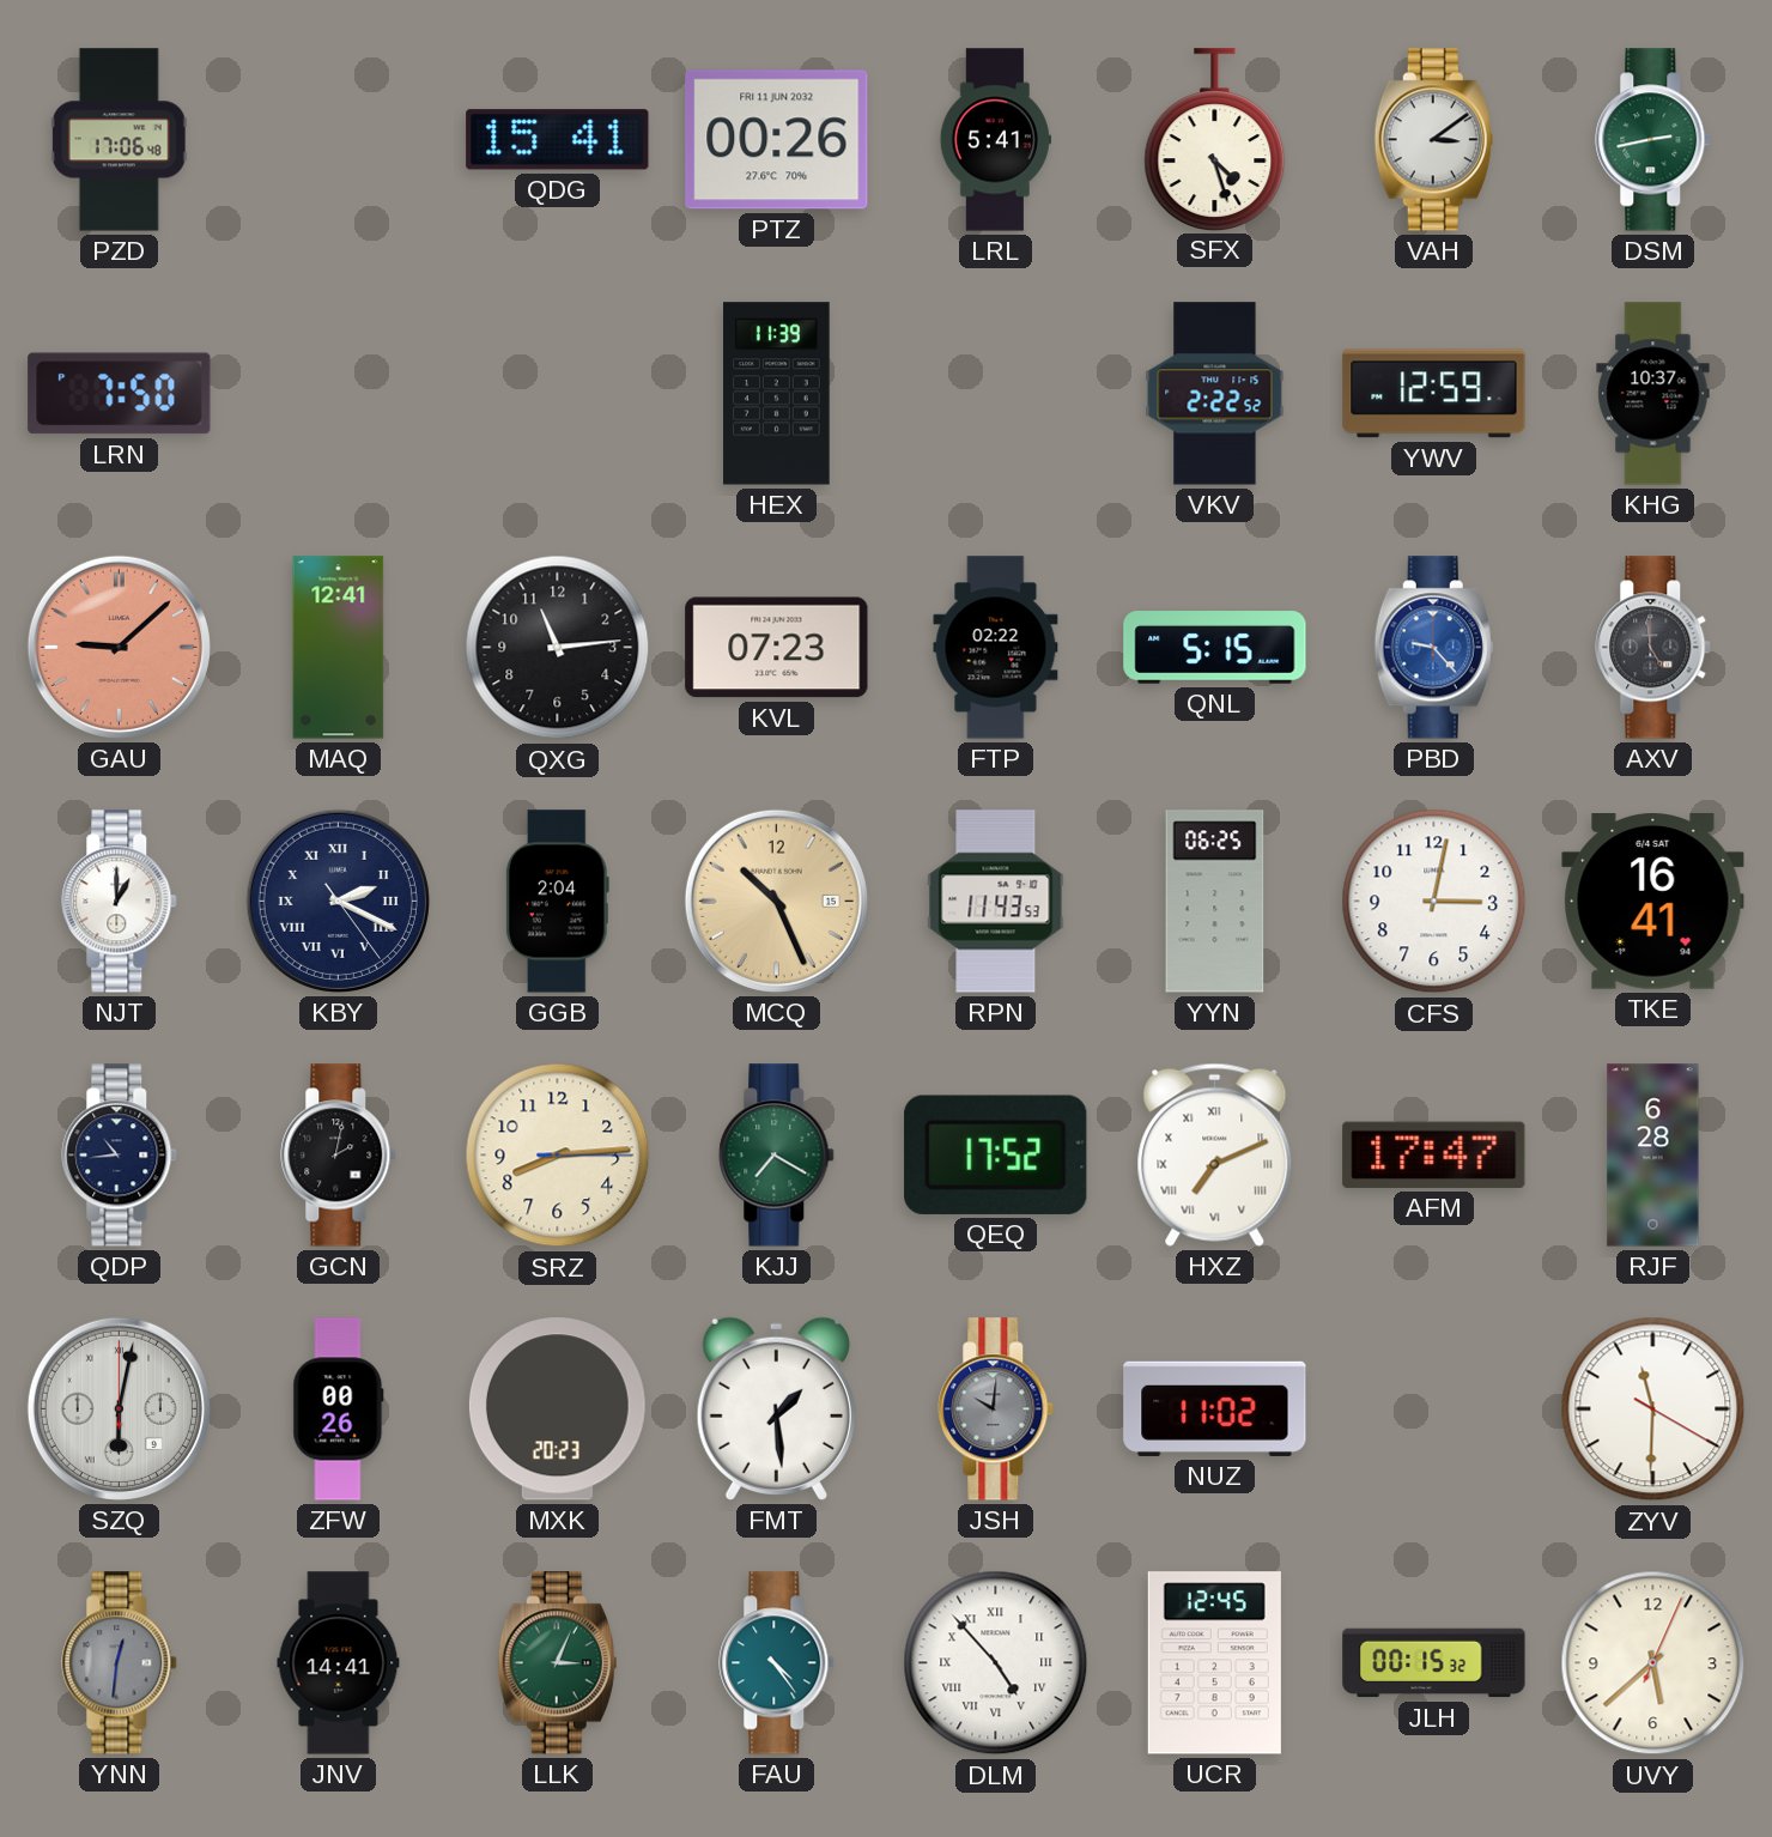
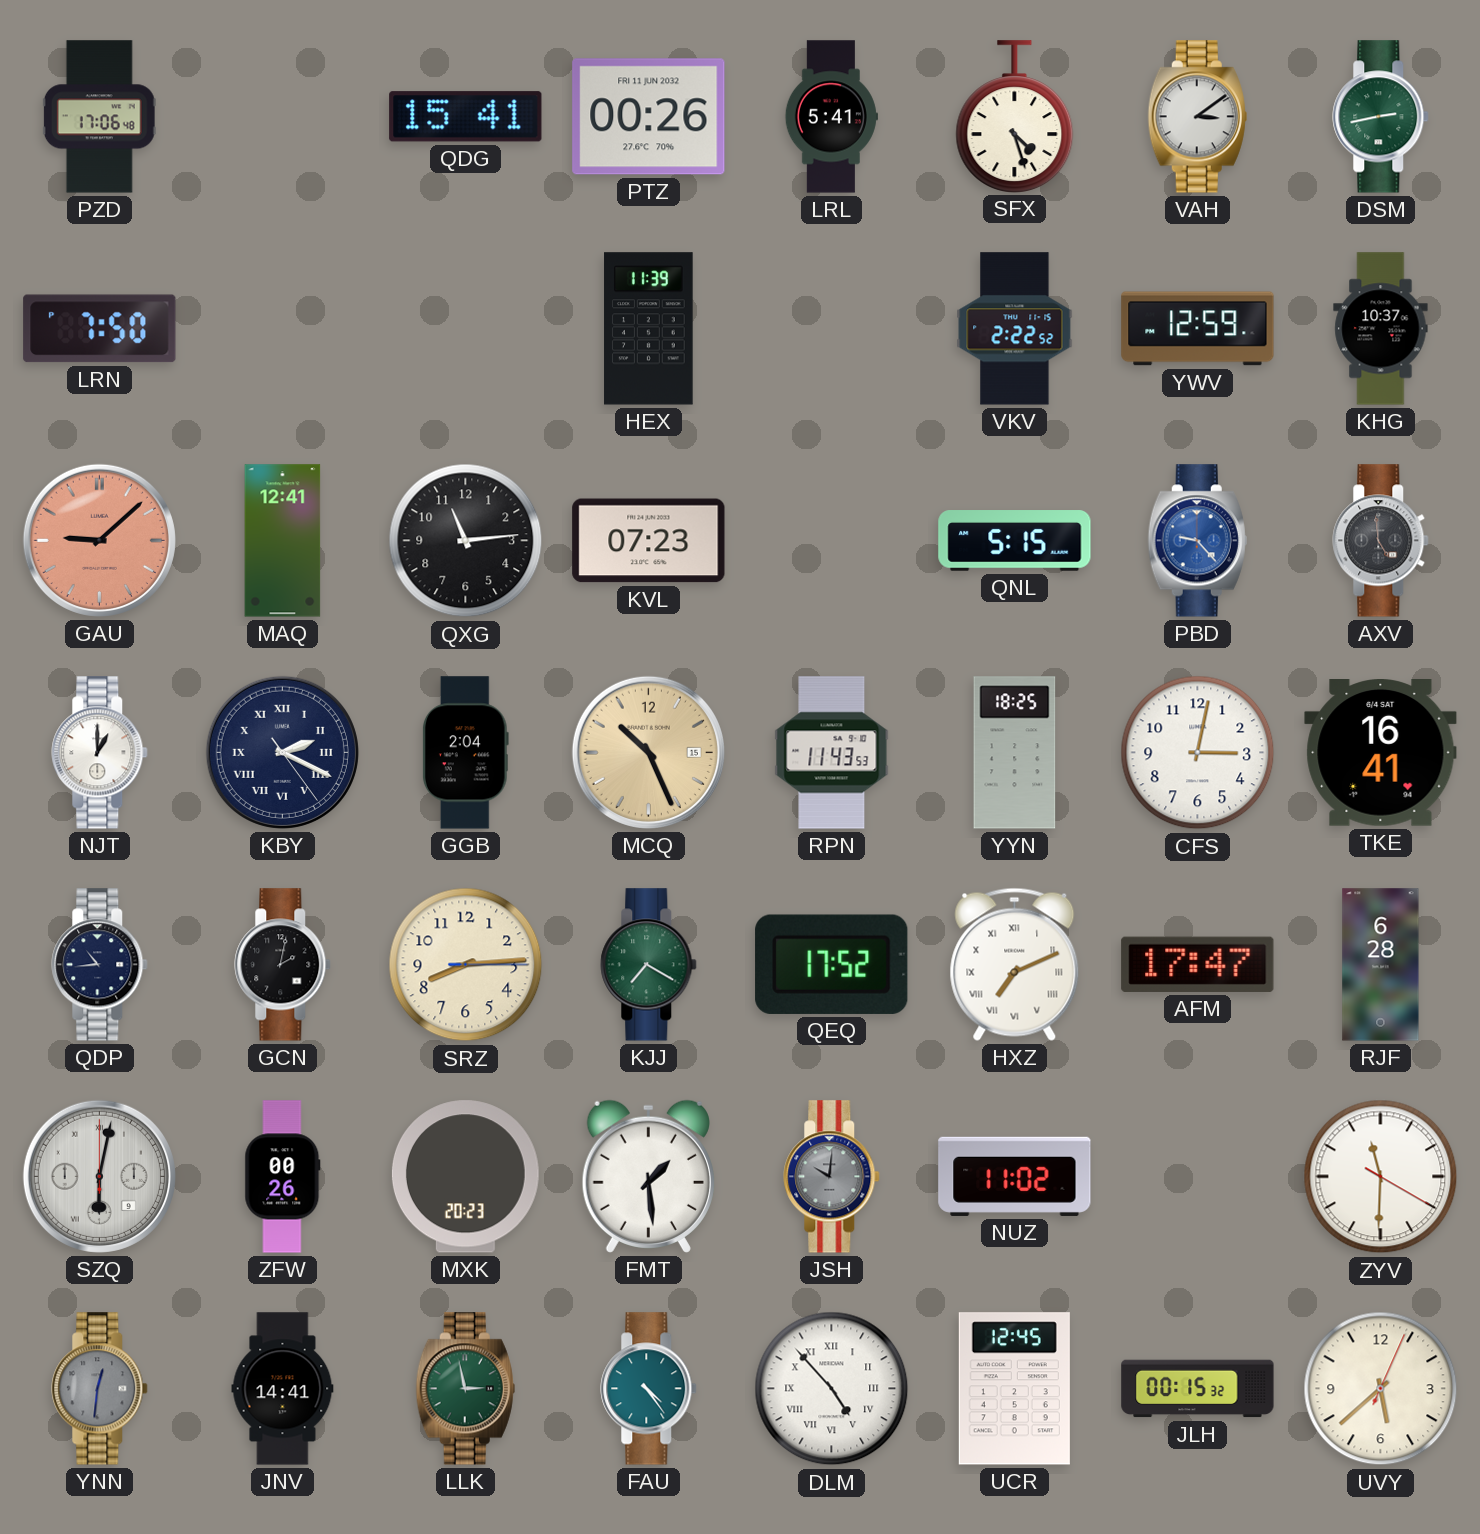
FTP: 02:22 -> none
YYN: 06:25 -> 18:25
LLK: 3:04 -> 2:58
